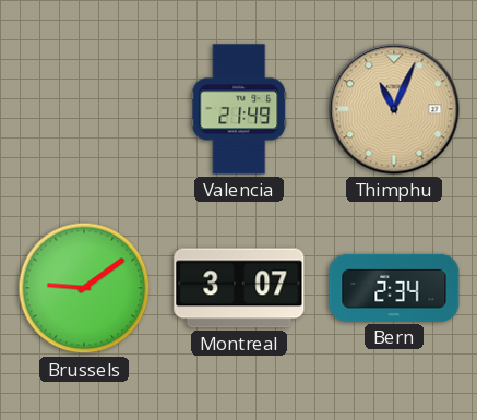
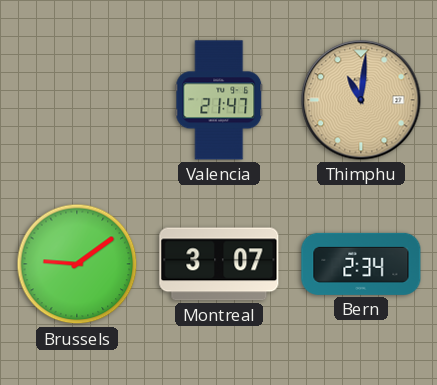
Valencia: 21:49 -> 21:47
Thimphu: 11:04 -> 11:01
